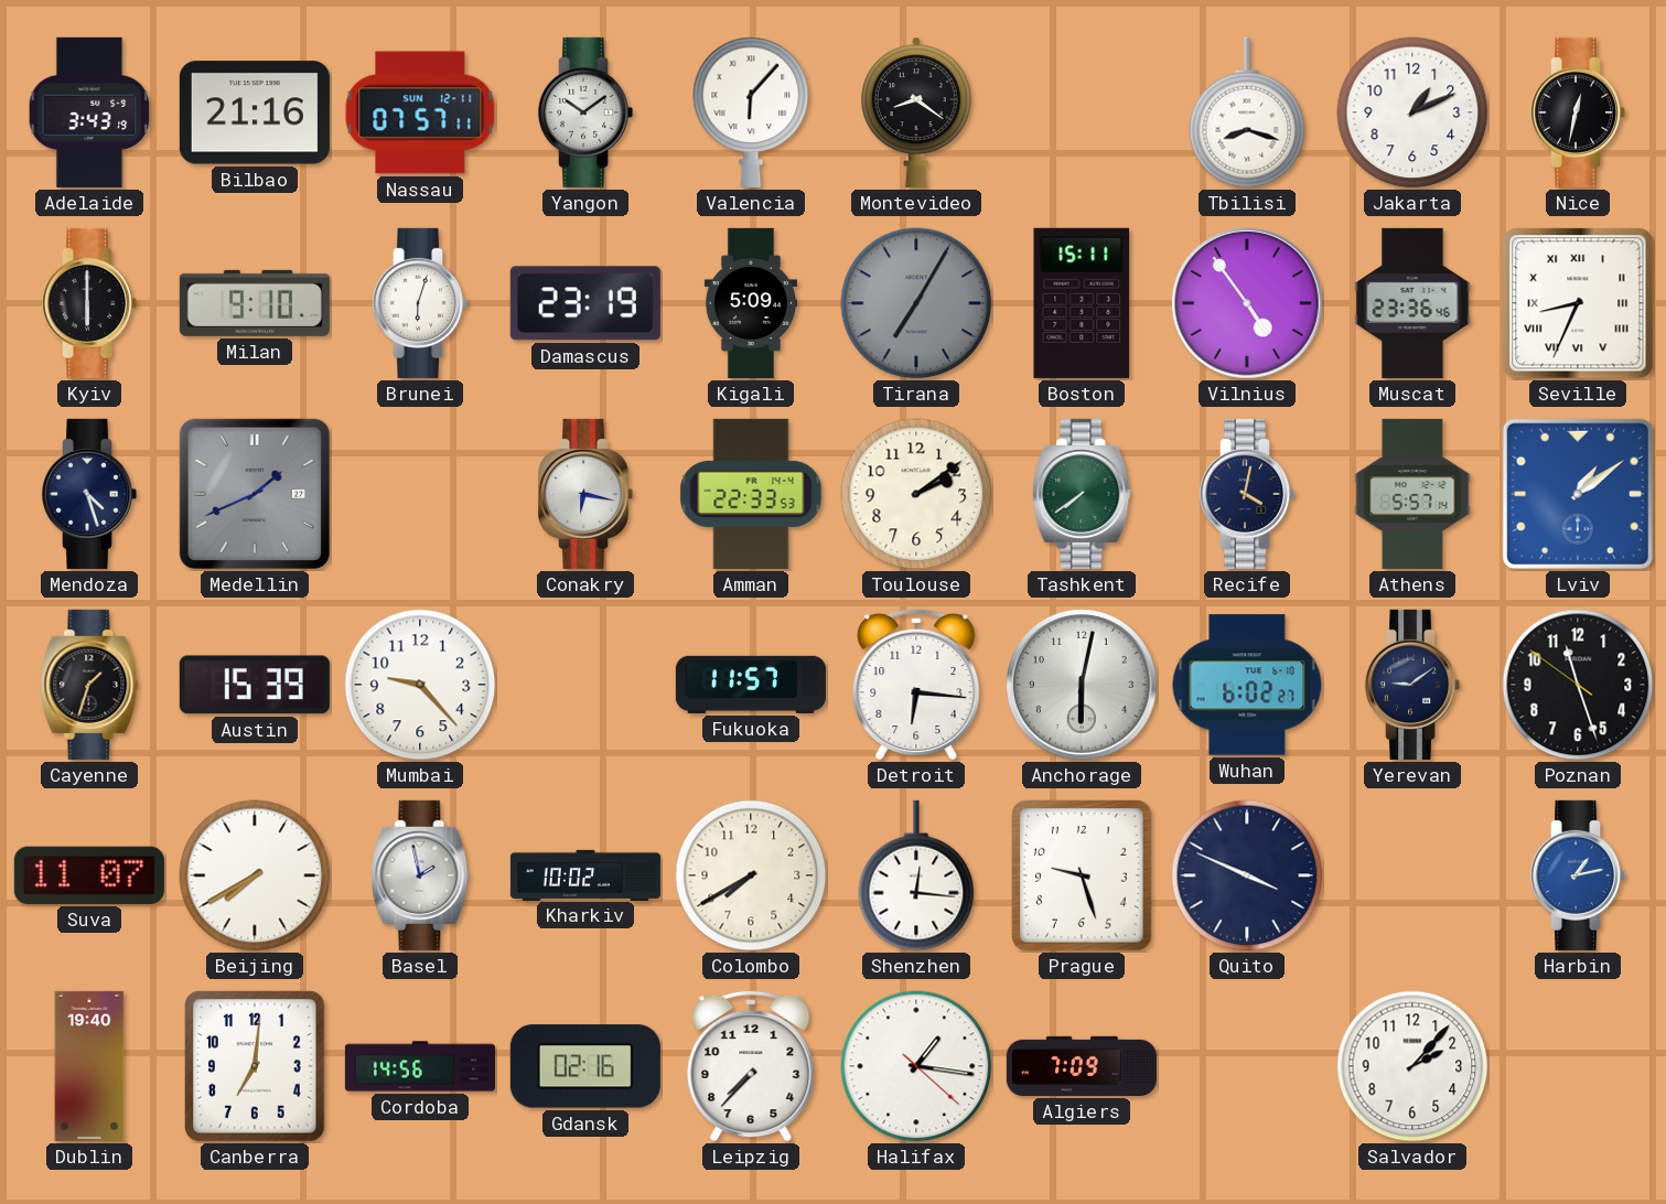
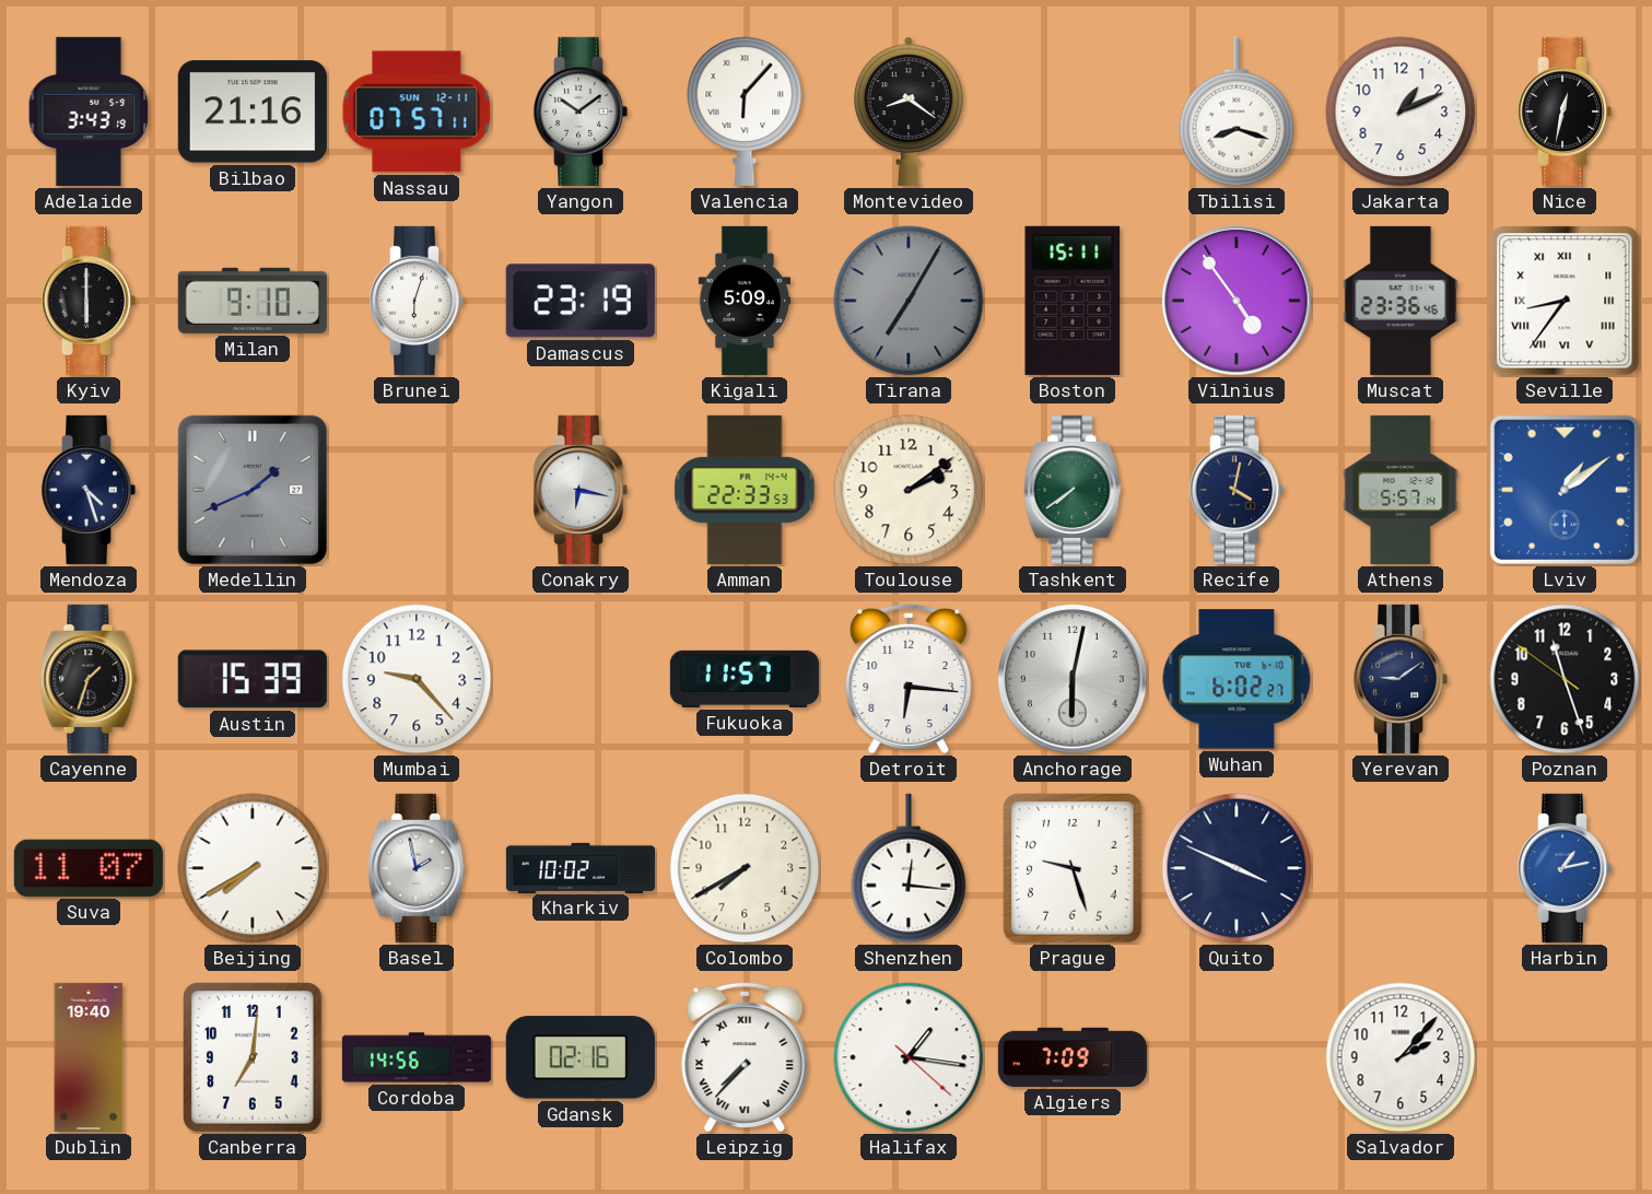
Seville: 8:34 -> 8:36
Leipzig numerals: Arabic -> Roman
